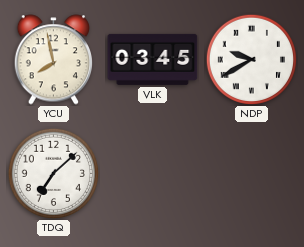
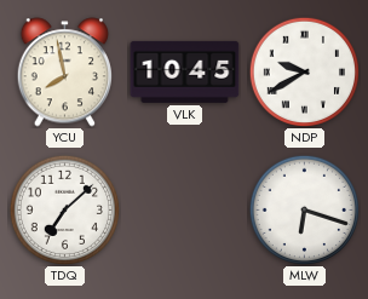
VLK: 03:45 -> 10:45
MLW: none -> 6:18
